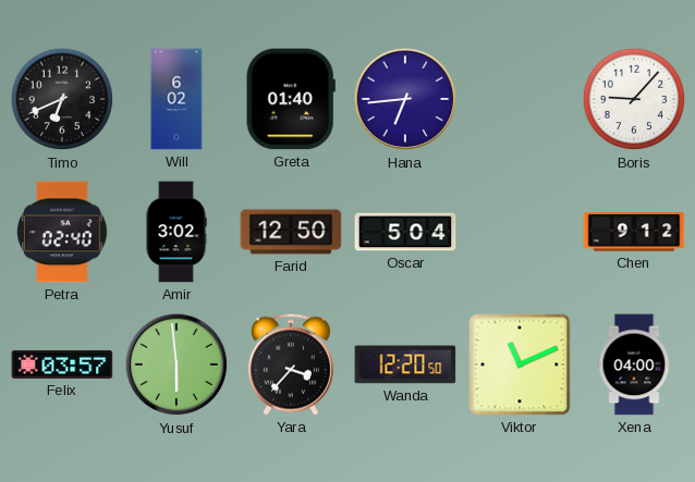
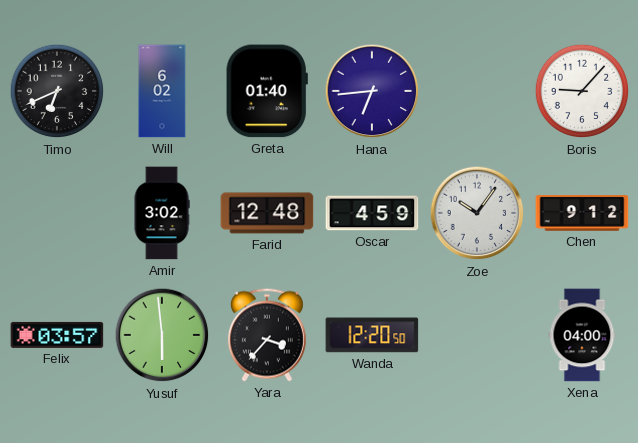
Petra: 02:40 -> none
Farid: 12:50 -> 12:48
Oscar: 5:04 -> 4:59
Zoe: none -> 10:06
Viktor: 11:11 -> none
